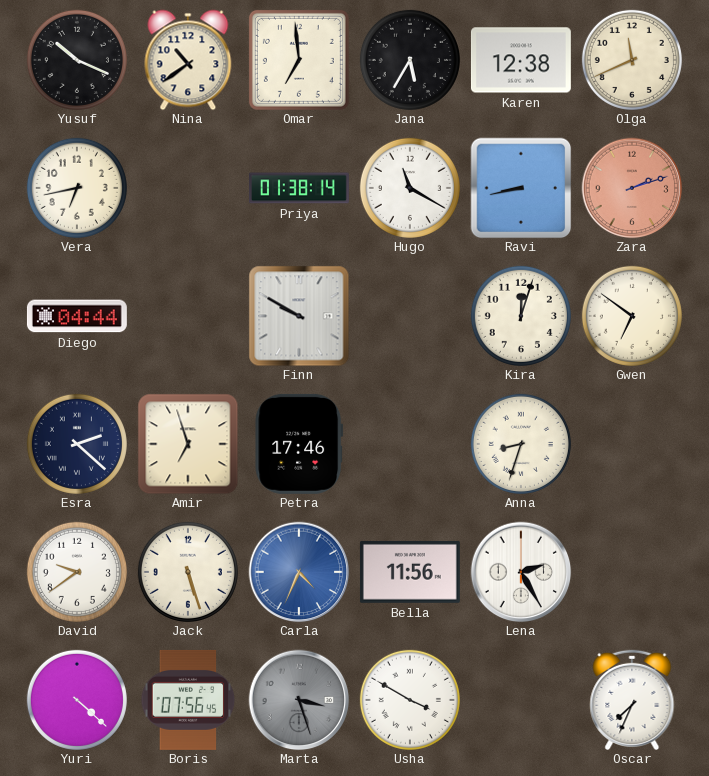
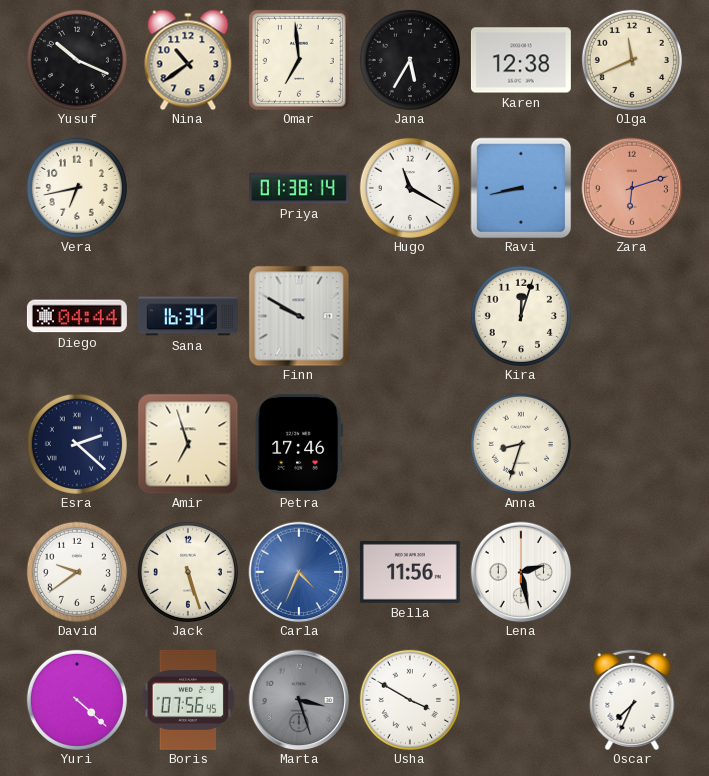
Zara: 2:12 -> 6:12
Sana: none -> 16:34
Gwen: 6:51 -> none
Lena: 2:25 -> 2:28
